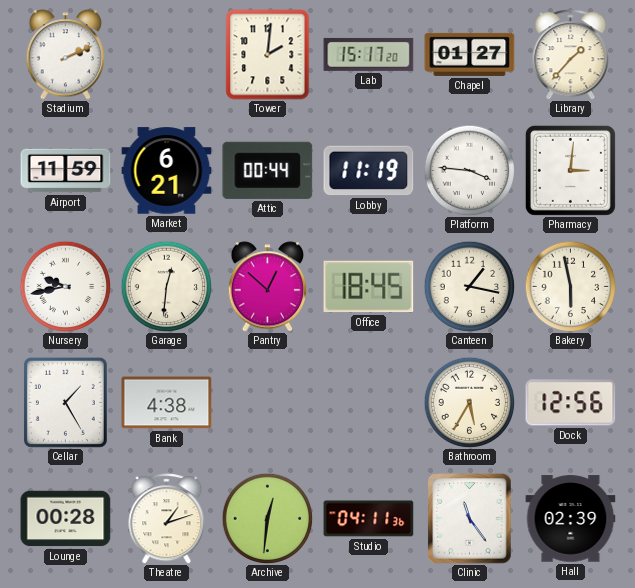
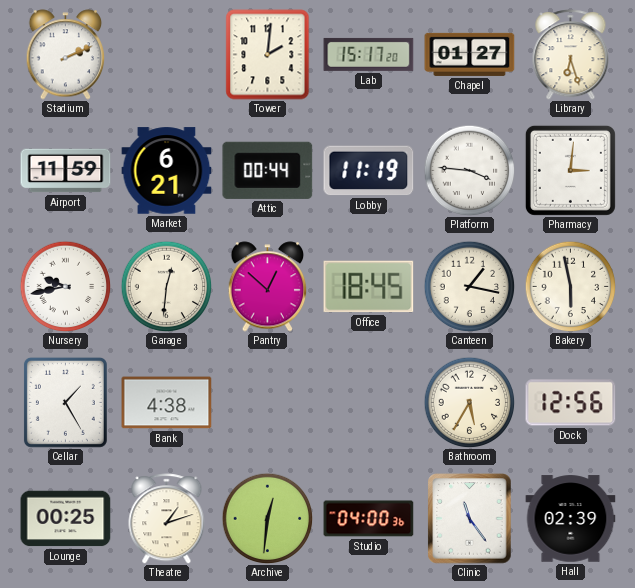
Library: 1:37 -> 6:27
Lounge: 00:28 -> 00:25
Studio: 04:11 -> 04:00
